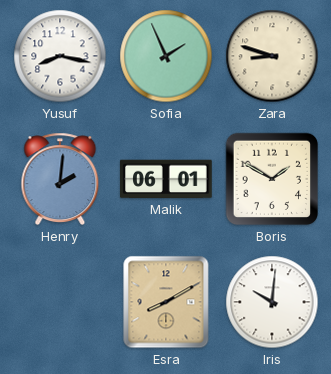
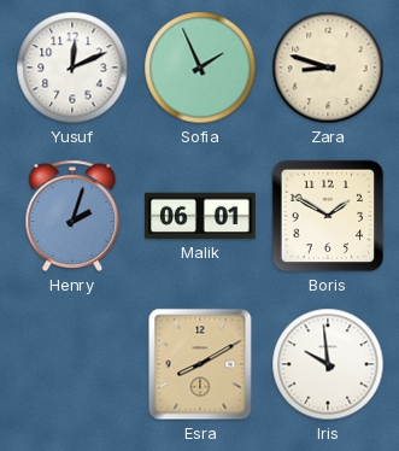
Yusuf: 8:17 -> 12:11
Henry: 2:01 -> 2:03
Iris: 10:01 -> 9:59
